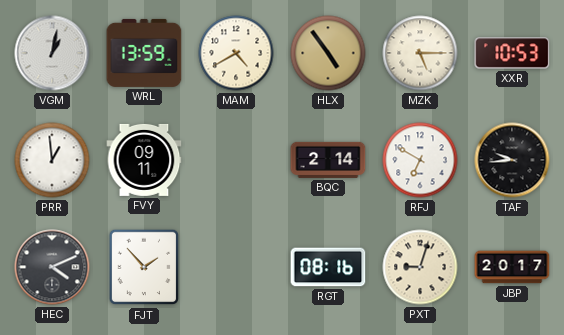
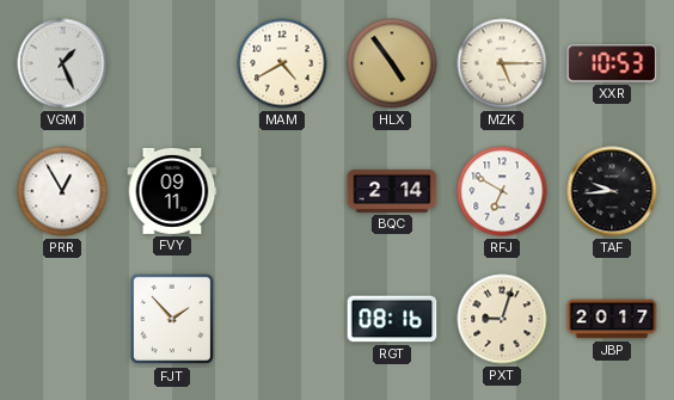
VGM: 1:02 -> 1:26
WRL: 13:59 -> none
PRR: 12:59 -> 12:55
HEC: 4:11 -> none
